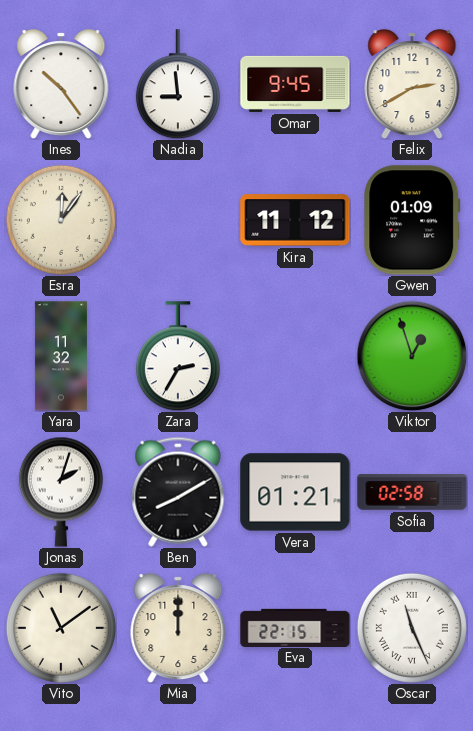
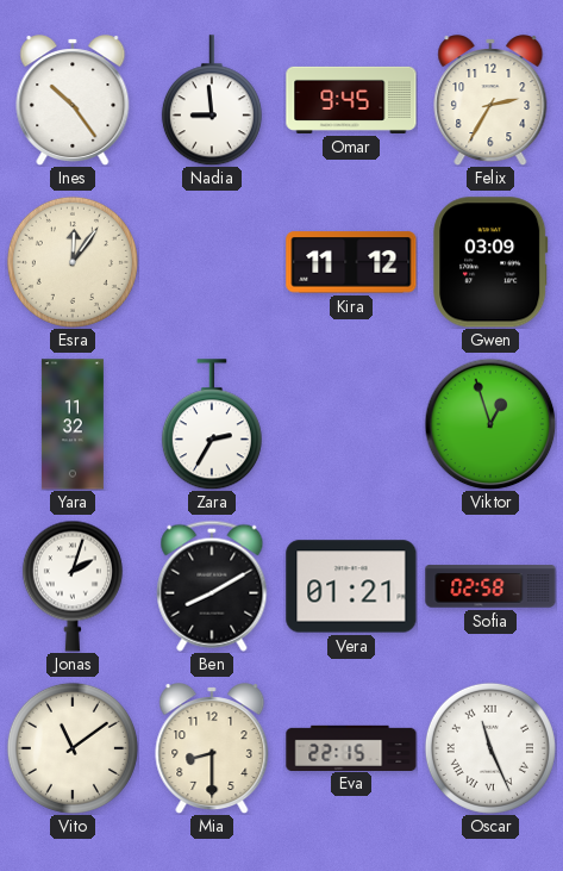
Felix: 2:40 -> 2:35
Gwen: 01:09 -> 03:09
Mia: 12:00 -> 8:30
